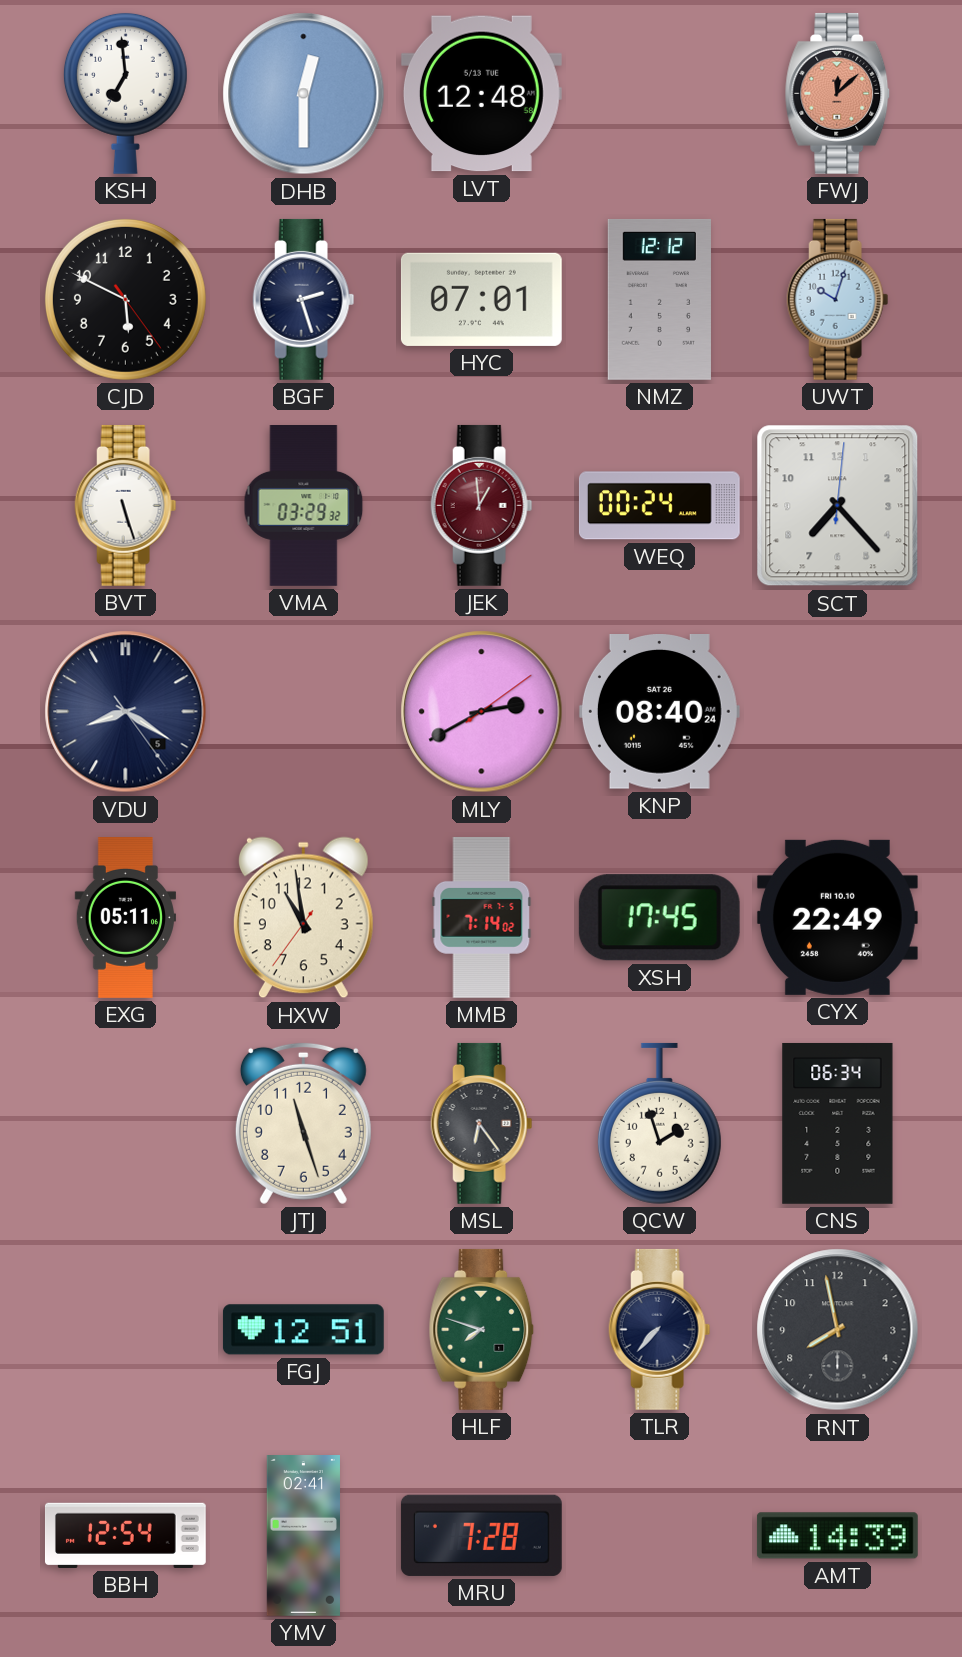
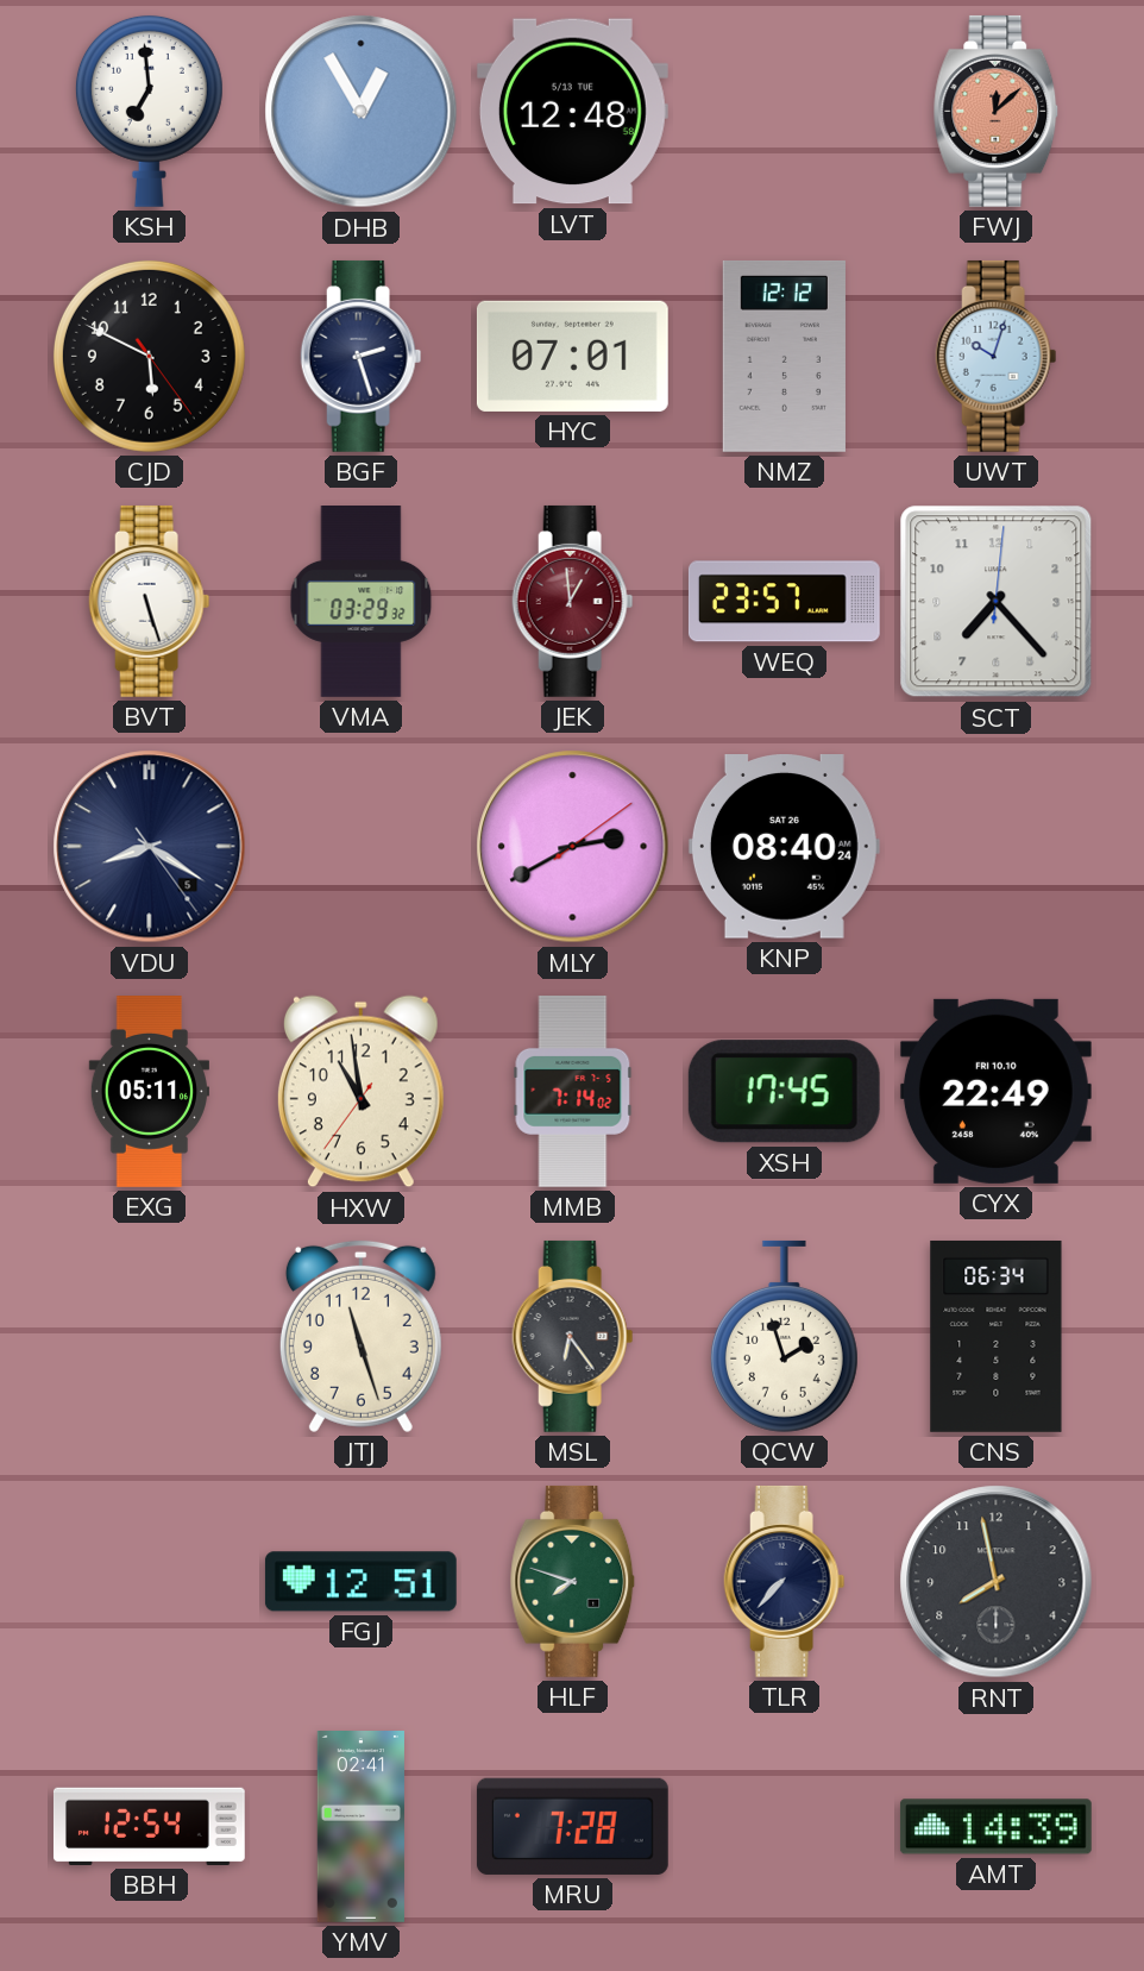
DHB: 12:30 -> 12:55
WEQ: 00:24 -> 23:57
